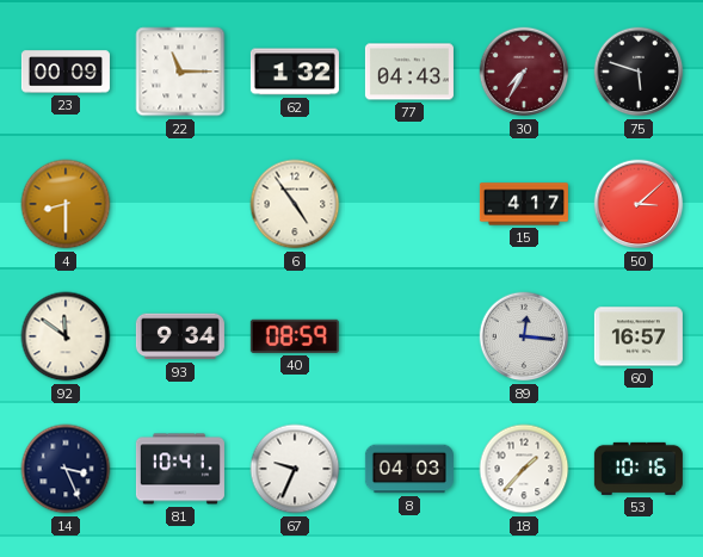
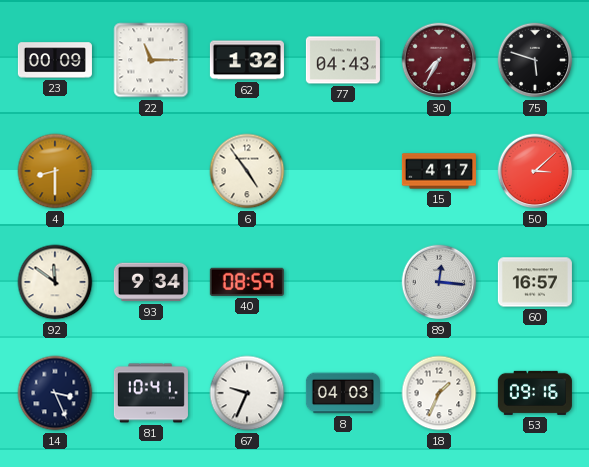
18: 1:37 -> 1:34
53: 10:16 -> 09:16
